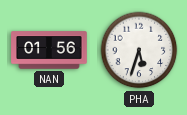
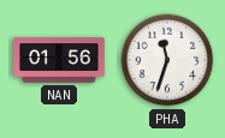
PHA: 5:33 -> 11:33
